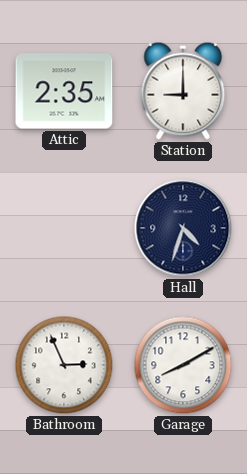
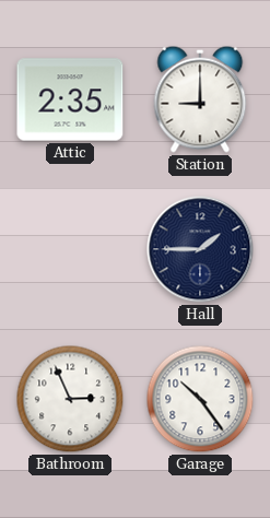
Hall: 4:33 -> 1:45
Garage: 8:10 -> 10:24
